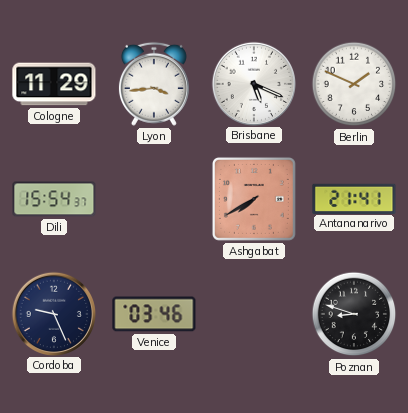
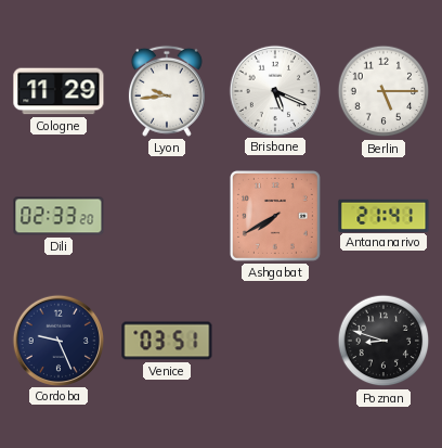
Lyon: 3:44 -> 9:44
Berlin: 1:49 -> 5:15
Dili: 15:54 -> 02:33
Venice: 03:46 -> 03:51
